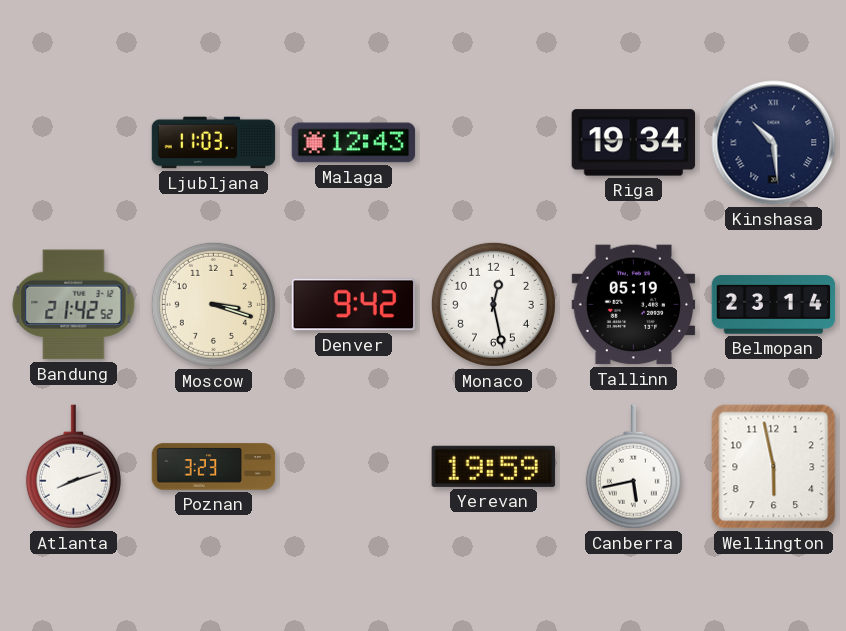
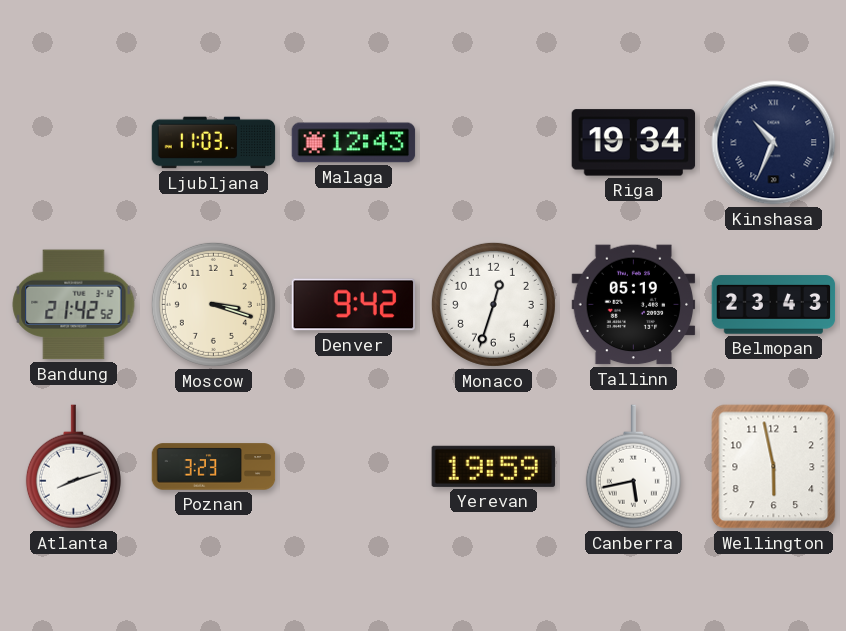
Kinshasa: 10:29 -> 10:34
Monaco: 12:28 -> 12:33
Belmopan: 23:14 -> 23:43
